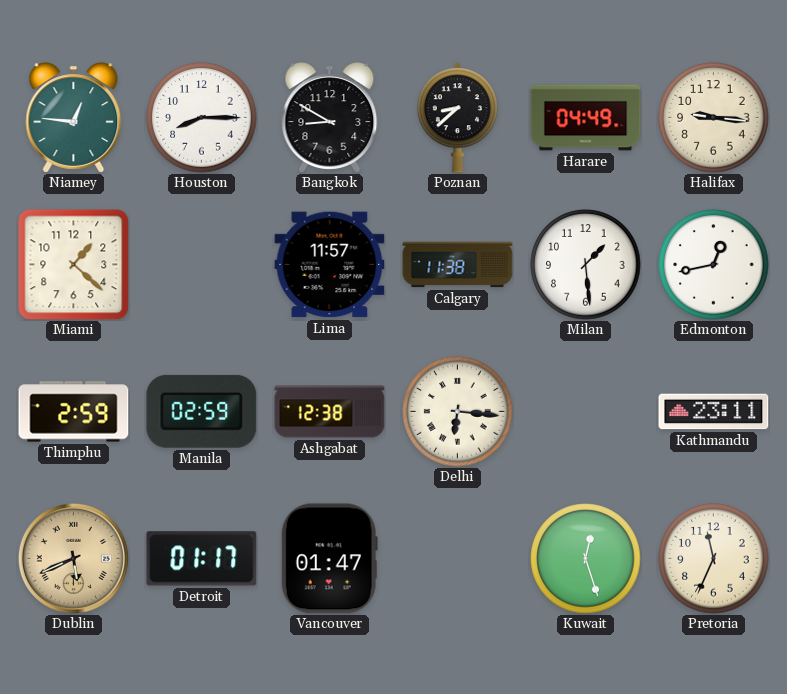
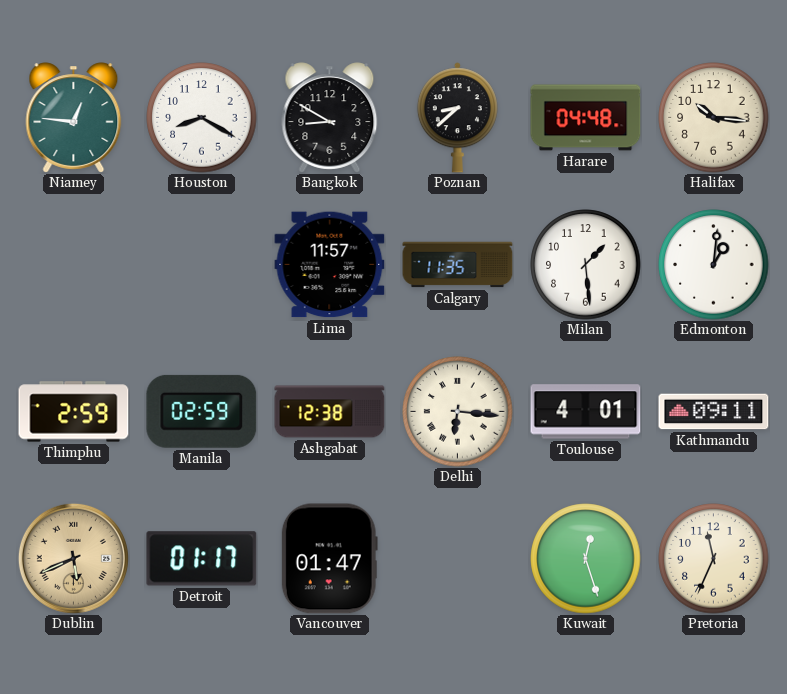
Houston: 8:15 -> 8:20
Harare: 04:49 -> 04:48
Halifax: 9:16 -> 10:16
Miami: 1:22 -> none
Calgary: 11:38 -> 11:35
Edmonton: 12:43 -> 1:01
Toulouse: none -> 4:01
Kathmandu: 23:11 -> 09:11
